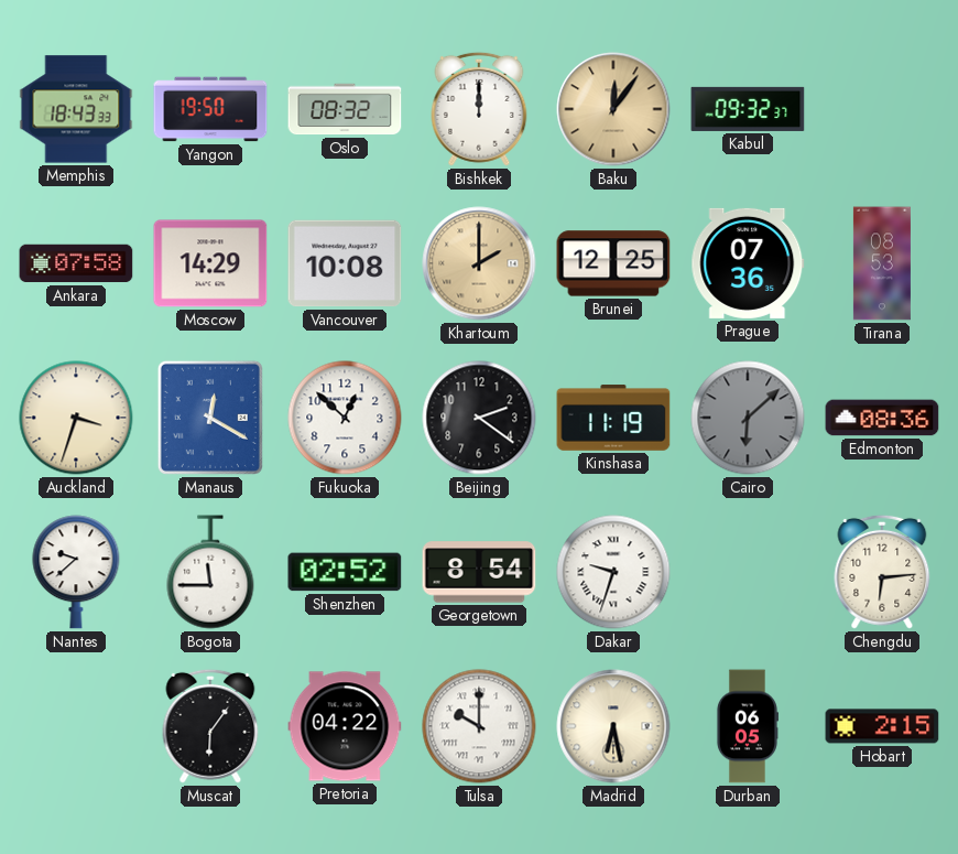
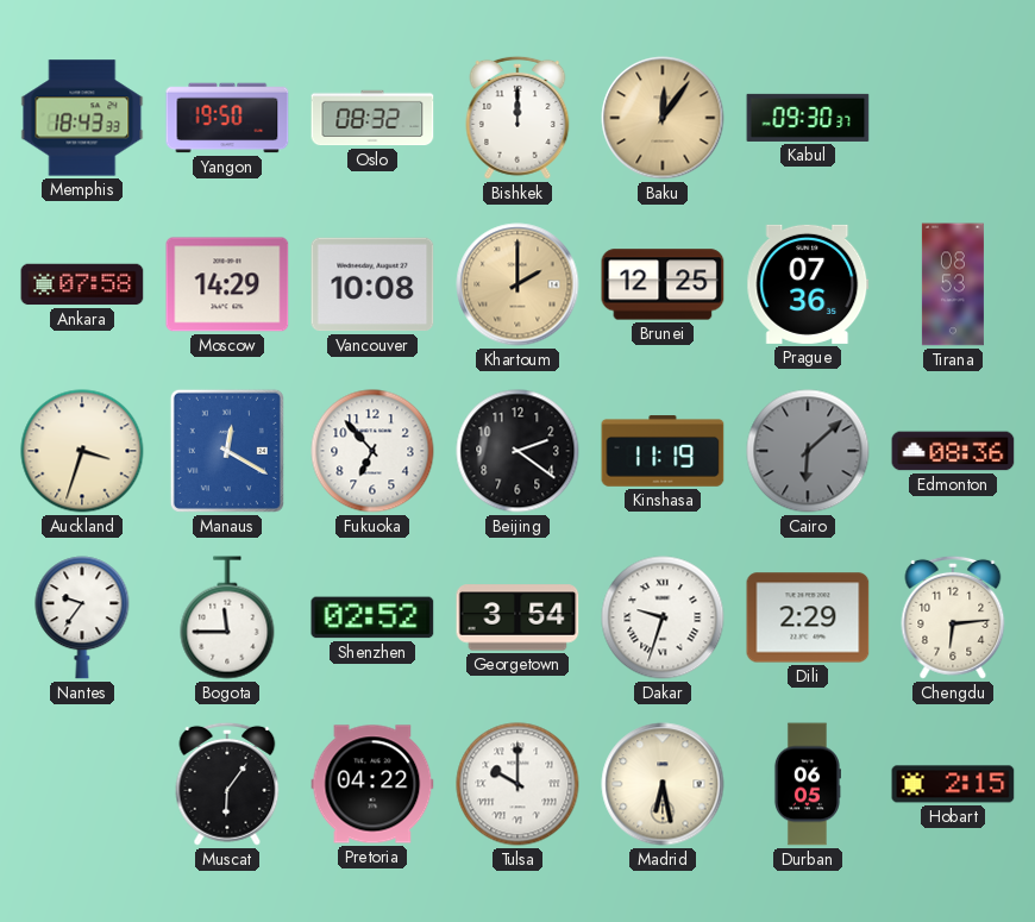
Kabul: 09:32 -> 09:30
Fukuoka: 12:52 -> 6:53
Nantes: 9:38 -> 9:36
Georgetown: 8:54 -> 3:54
Dili: none -> 2:29
